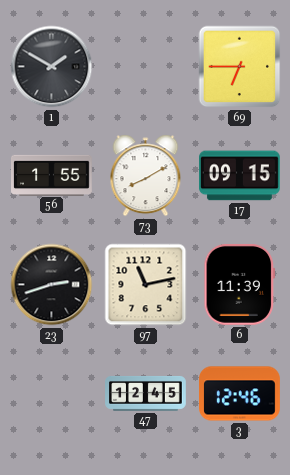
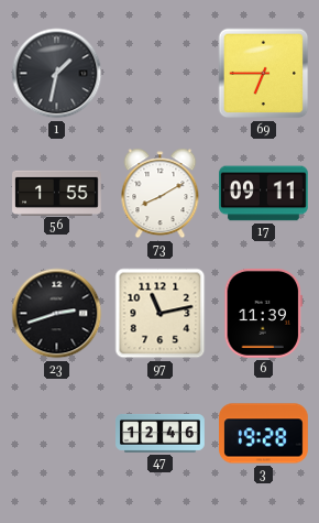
1: 1:50 -> 1:32
17: 09:15 -> 09:11
47: 12:45 -> 12:46
3: 12:46 -> 19:28
